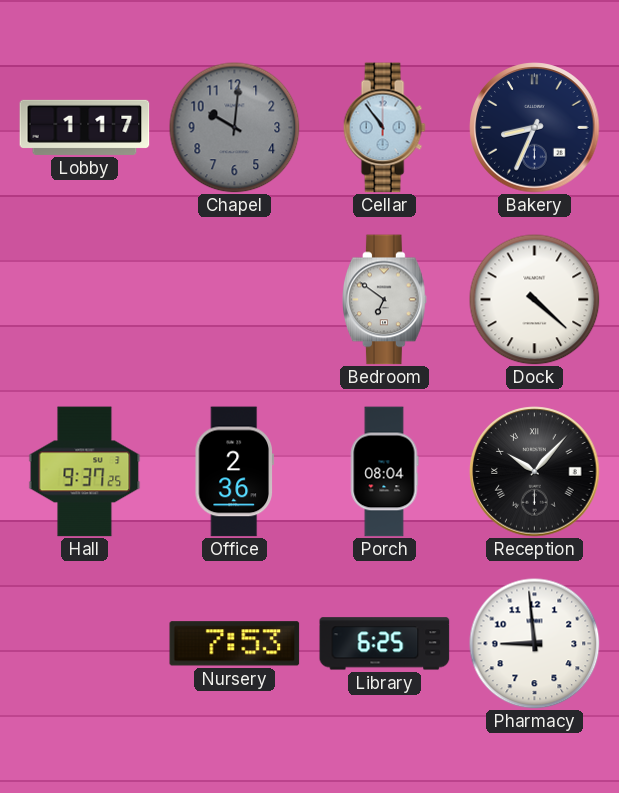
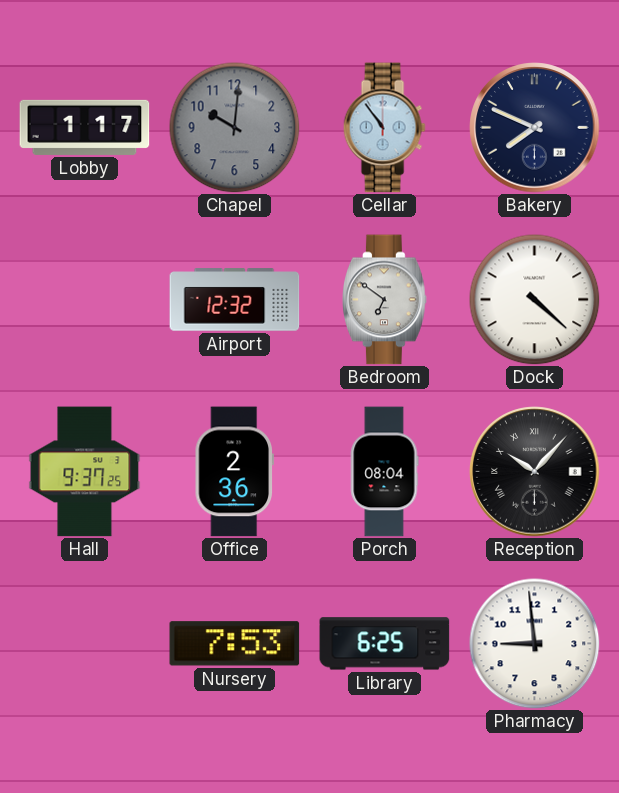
Bakery: 8:34 -> 7:49
Airport: none -> 12:32
